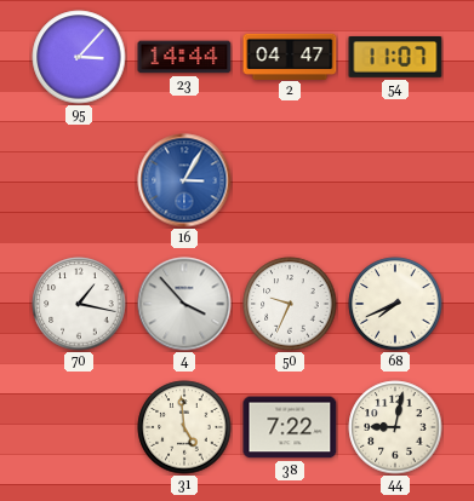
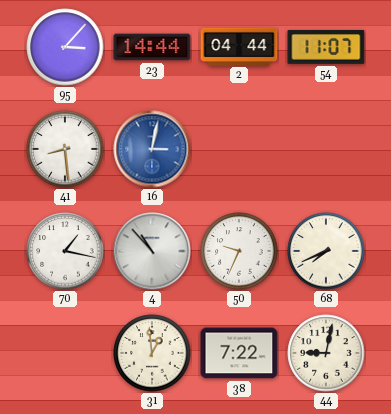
2: 04:47 -> 04:44
41: none -> 8:29
16: 3:05 -> 3:02
4: 3:53 -> 10:53
31: 4:59 -> 12:59
